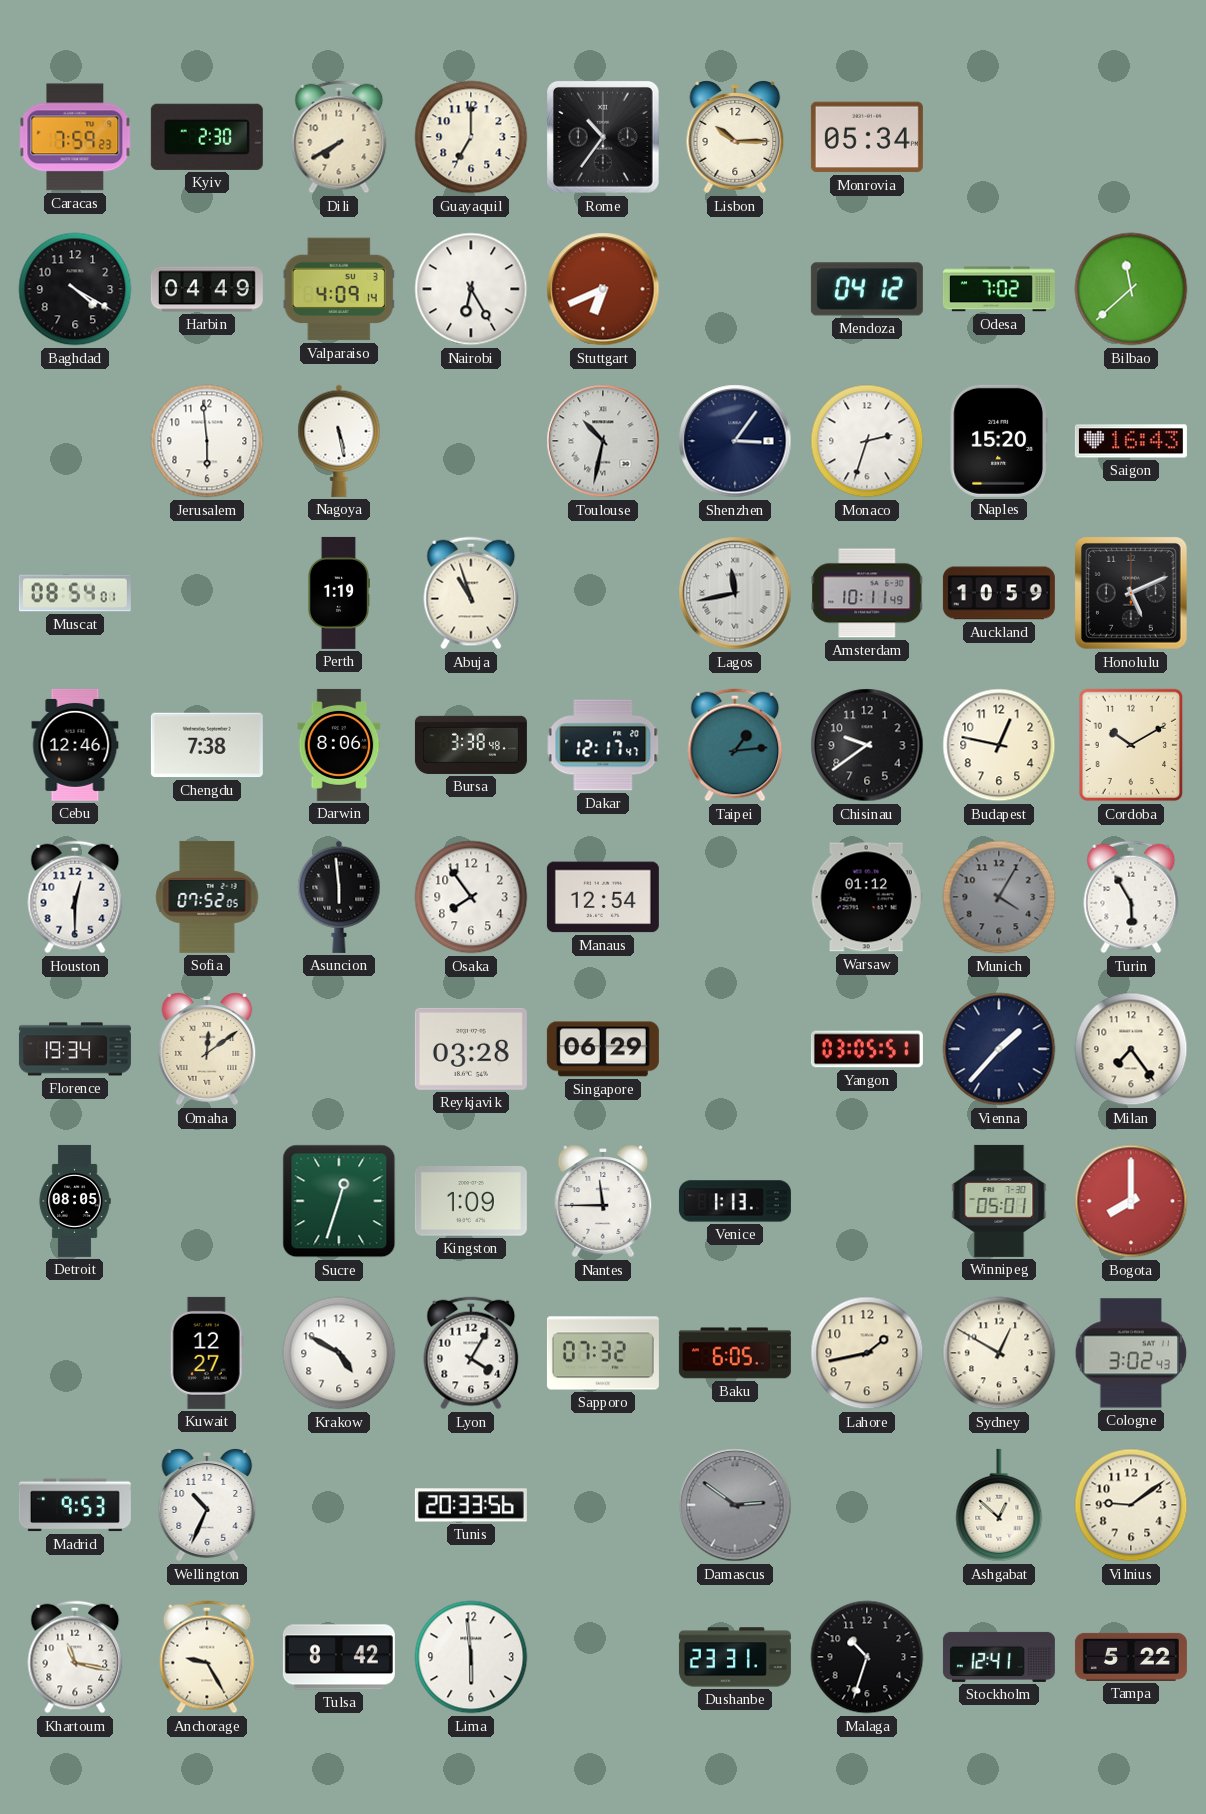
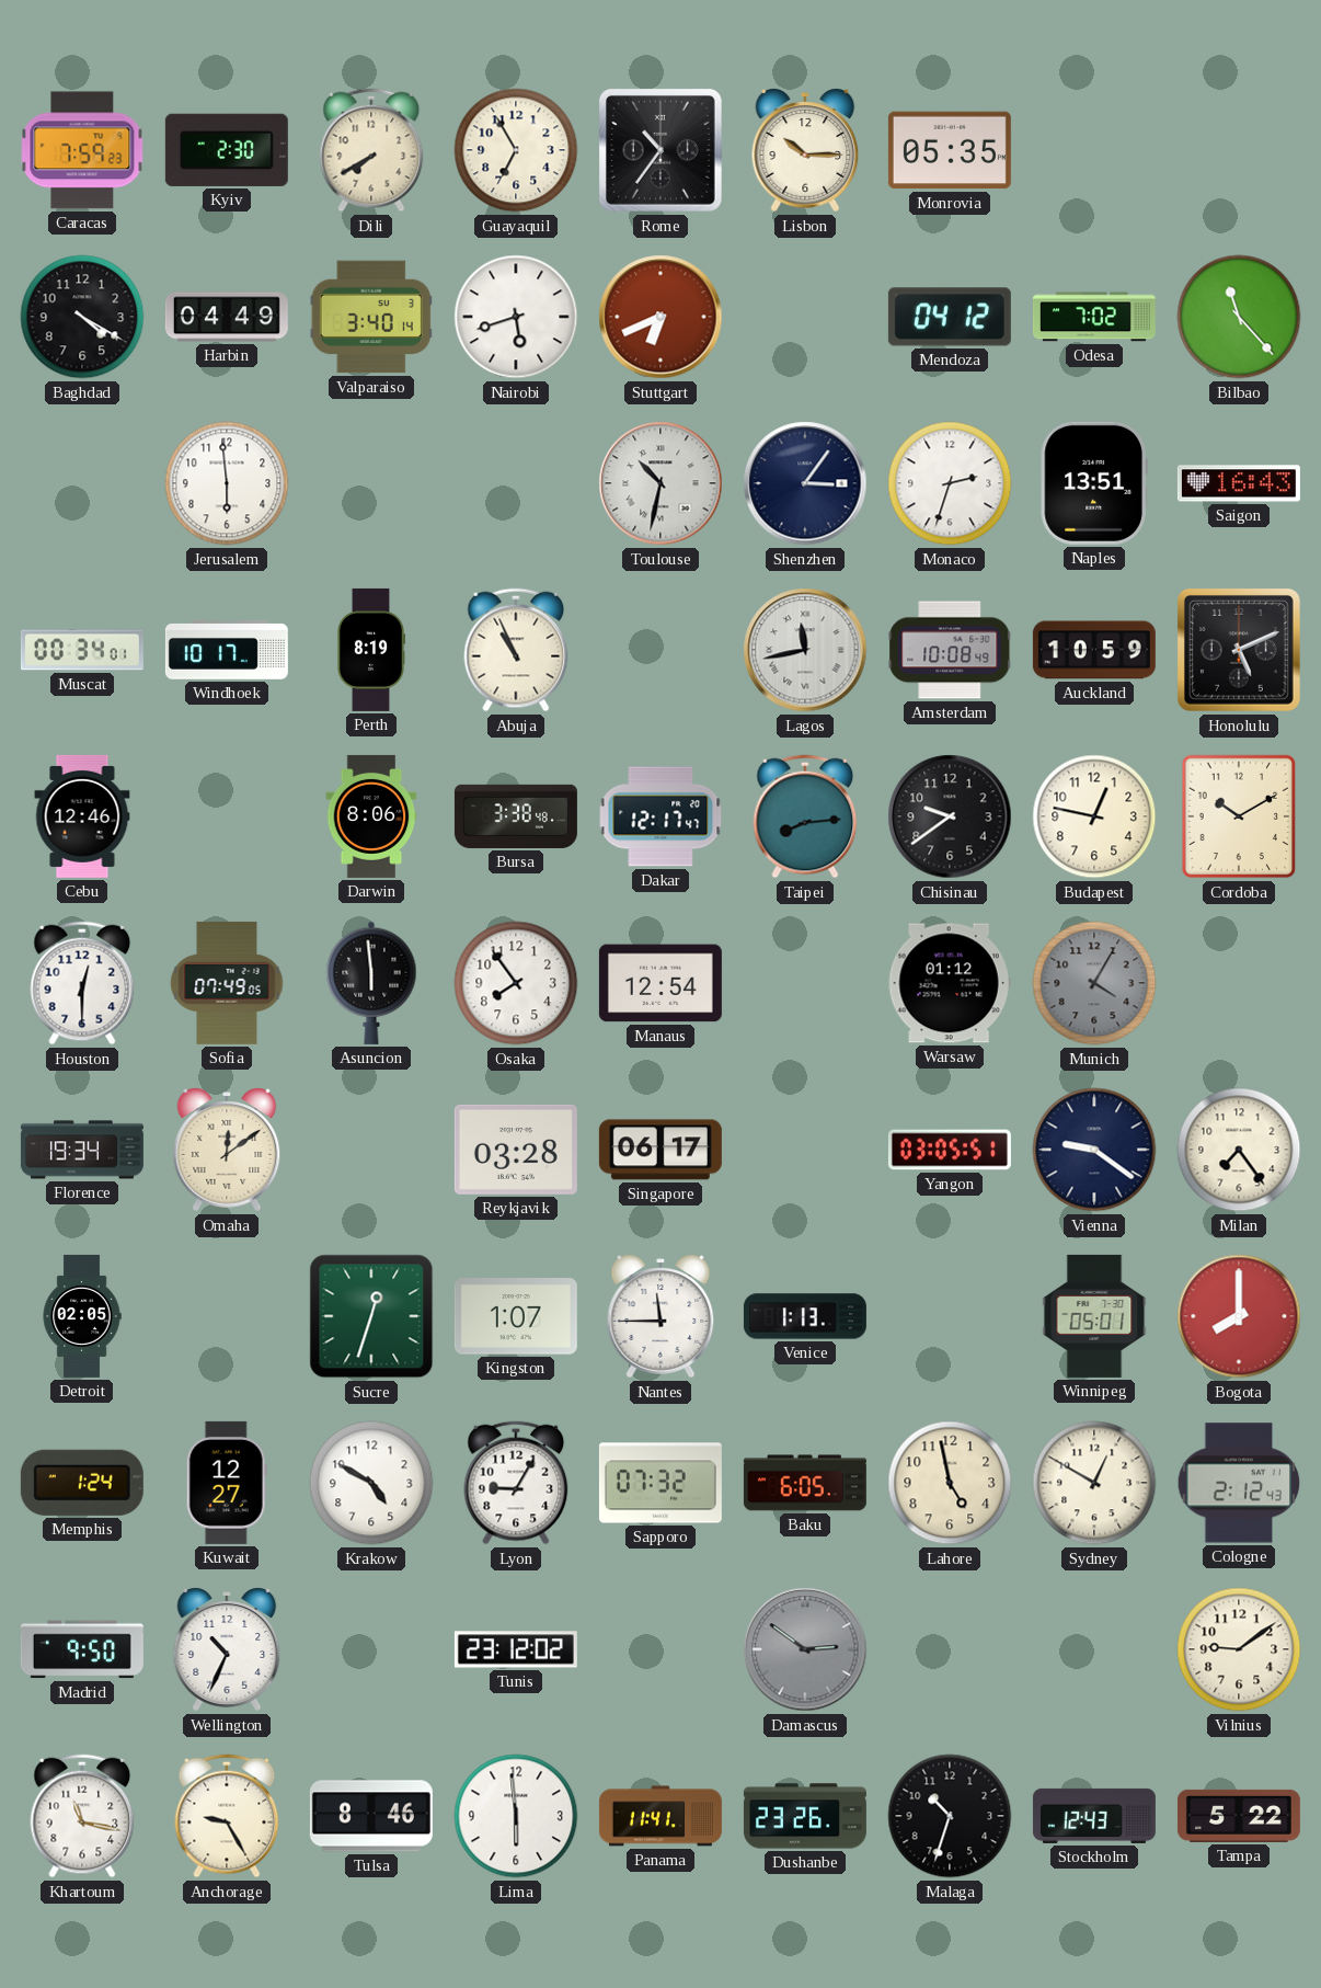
Guayaquil: 7:00 -> 6:55
Monrovia: 05:34 -> 05:35
Valparaiso: 4:09 -> 3:40
Nairobi: 6:25 -> 5:42
Bilbao: 11:38 -> 11:23
Nagoya: 5:28 -> none
Naples: 15:20 -> 13:51
Muscat: 08:54 -> 00:34
Windhoek: none -> 10:17
Perth: 1:19 -> 8:19
Abuja: 10:57 -> 10:56
Amsterdam: 10:11 -> 10:08
Chengdu: 7:38 -> none
Taipei: 1:14 -> 8:14
Sofia: 07:52 -> 07:49
Turin: 5:55 -> none
Singapore: 06:29 -> 06:17
Vienna: 1:37 -> 9:21
Detroit: 08:05 -> 02:05
Kingston: 1:09 -> 1:07
Memphis: none -> 1:24
Lyon: 4:05 -> 9:05
Lahore: 1:43 -> 4:58
Cologne: 3:02 -> 2:12
Madrid: 9:53 -> 9:50
Tunis: 20:33 -> 23:12
Ashgabat: 12:52 -> none
Tulsa: 8:42 -> 8:46
Panama: none -> 11:41
Dushanbe: 23:31 -> 23:26
Stockholm: 12:41 -> 12:43
